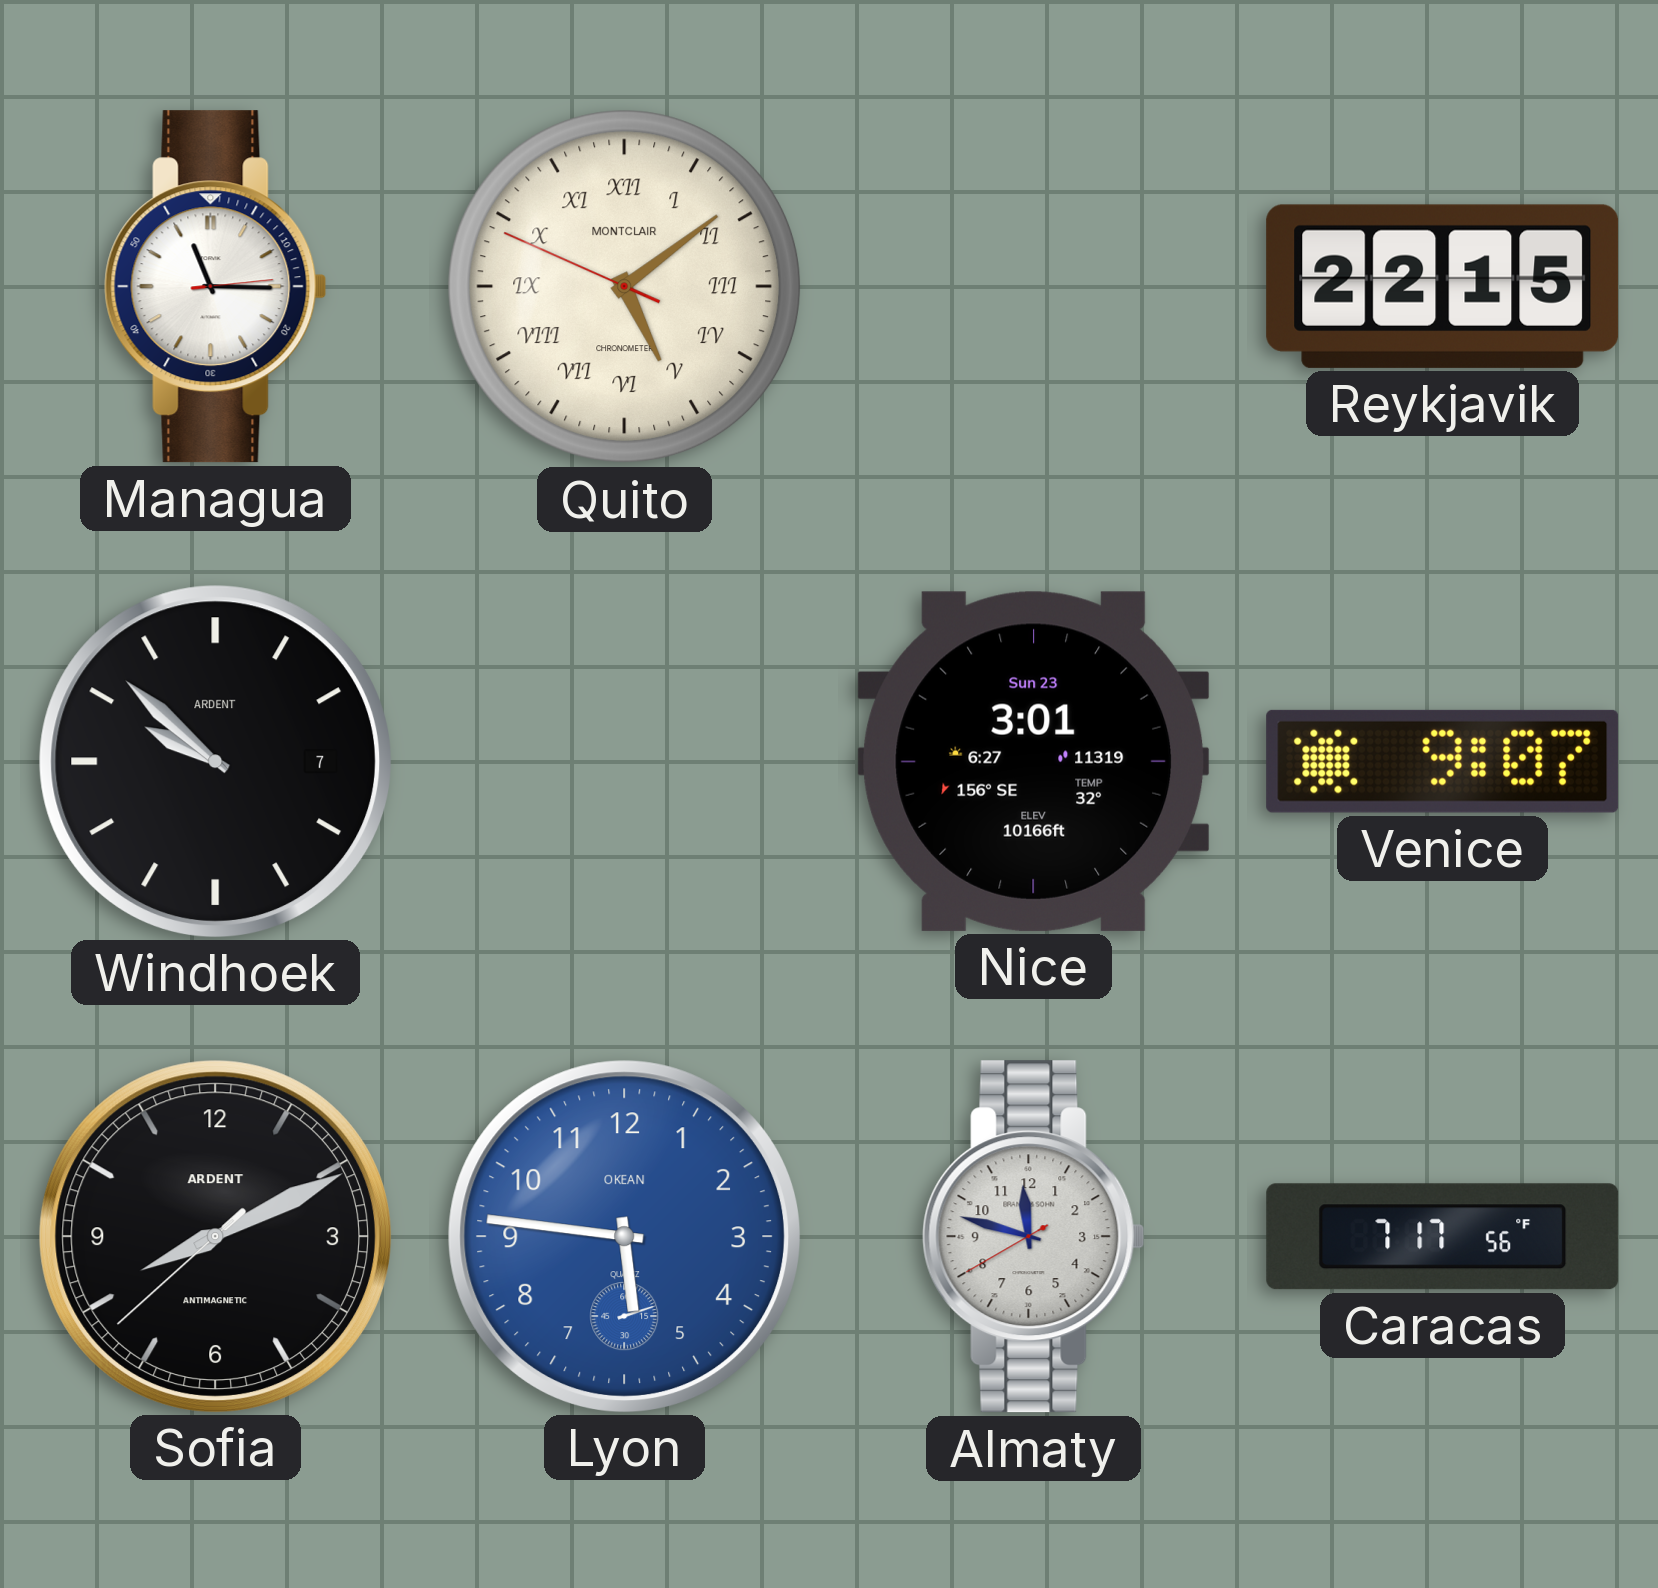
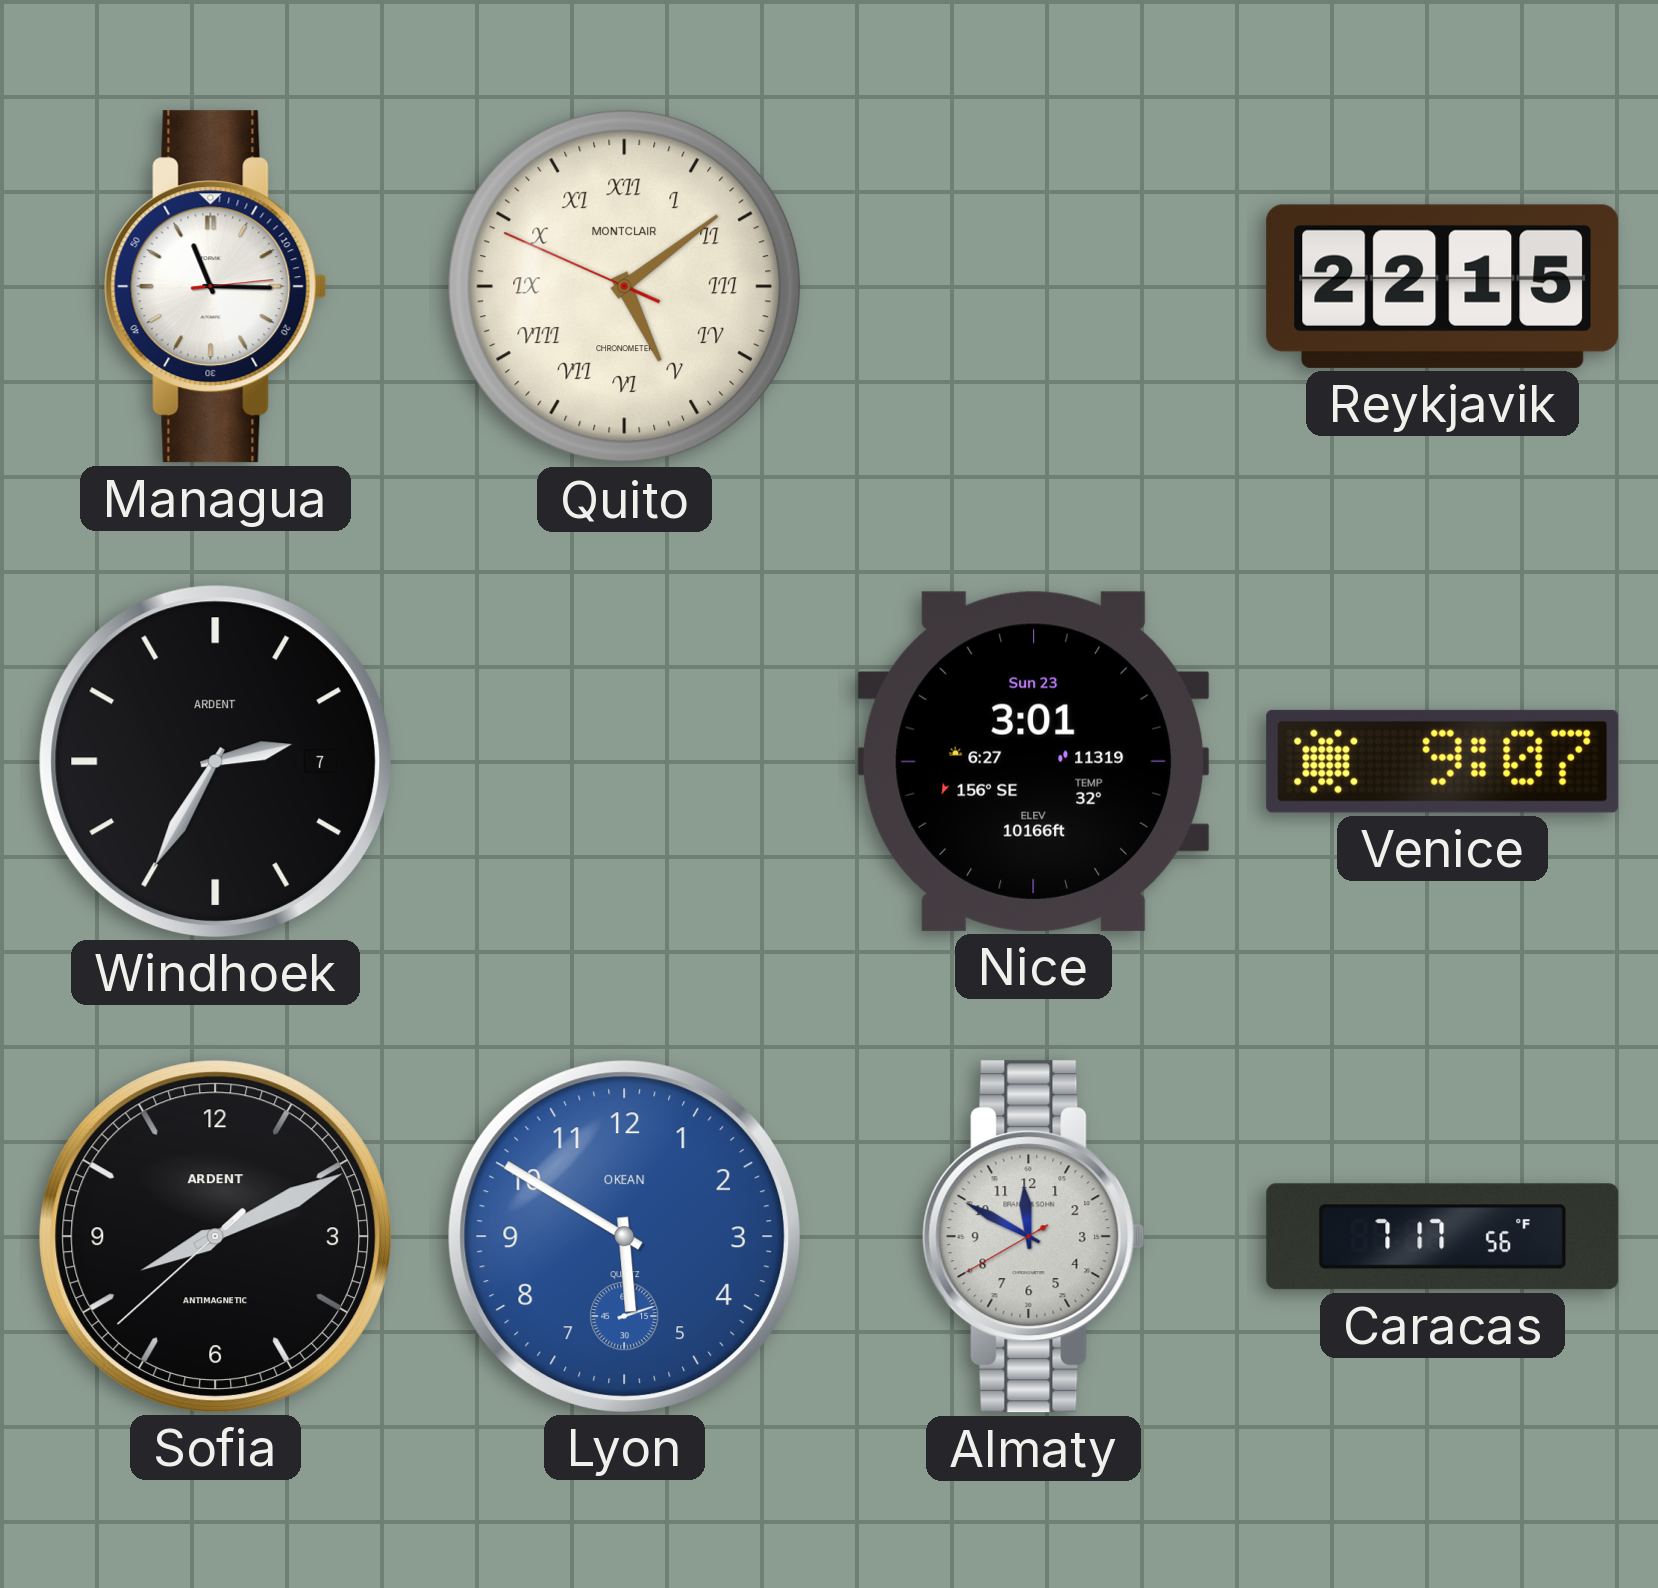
Windhoek: 9:52 -> 2:35
Lyon: 5:46 -> 5:50
Almaty: 11:47 -> 11:49
